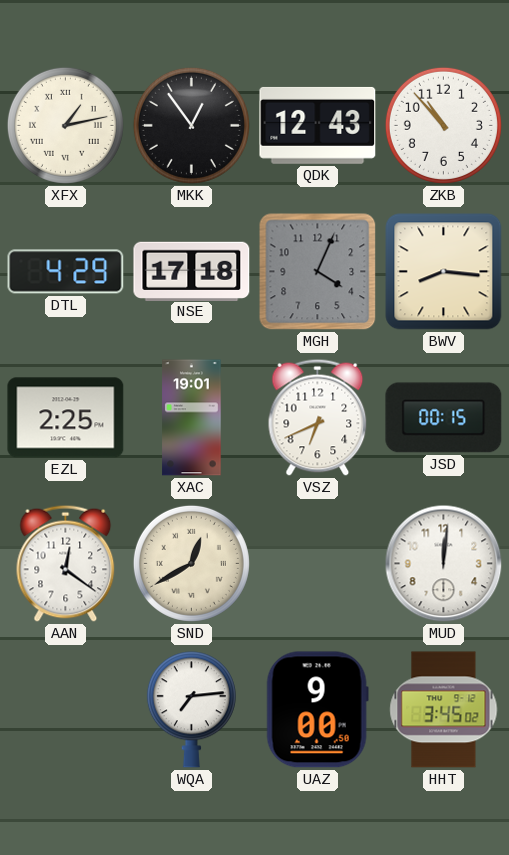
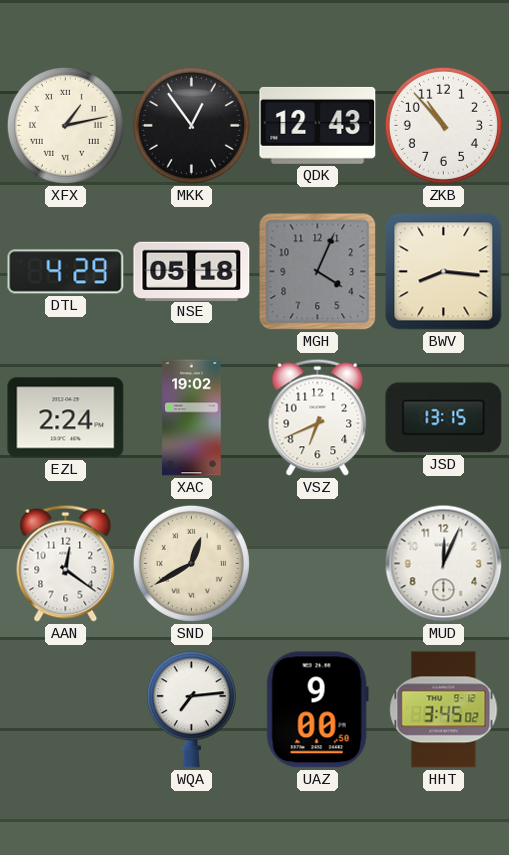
NSE: 17:18 -> 05:18
EZL: 2:25 -> 2:24
XAC: 19:01 -> 19:02
JSD: 00:15 -> 13:15
MUD: 12:01 -> 12:04
